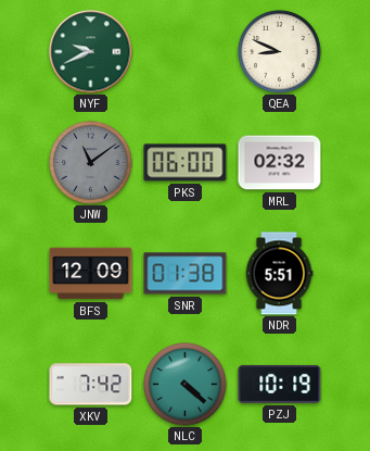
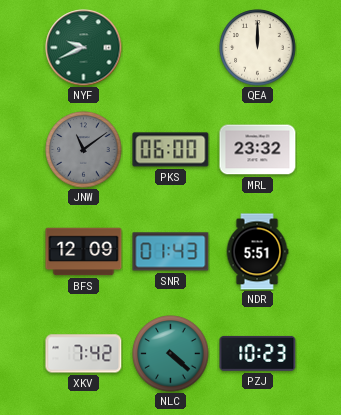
QEA: 8:49 -> 12:00
MRL: 02:32 -> 23:32
SNR: 01:38 -> 01:43
PZJ: 10:19 -> 10:23
